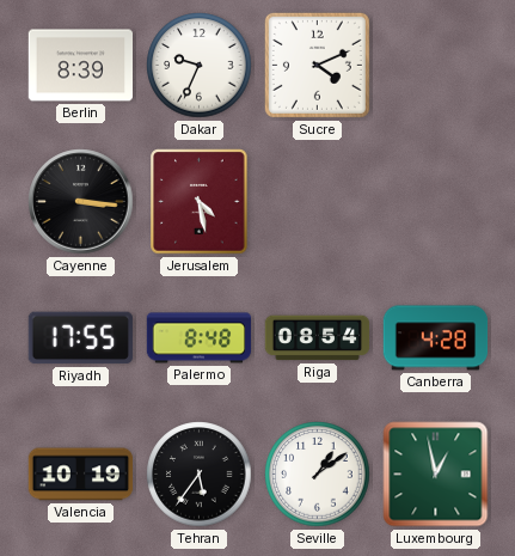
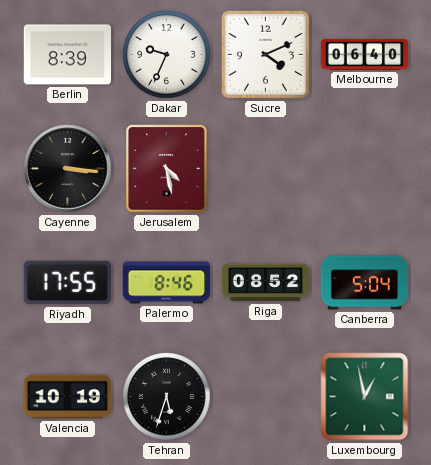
Melbourne: none -> 06:40
Palermo: 8:48 -> 8:46
Riga: 08:54 -> 08:52
Canberra: 4:28 -> 5:04
Tehran: 5:36 -> 5:33
Seville: 1:09 -> none
